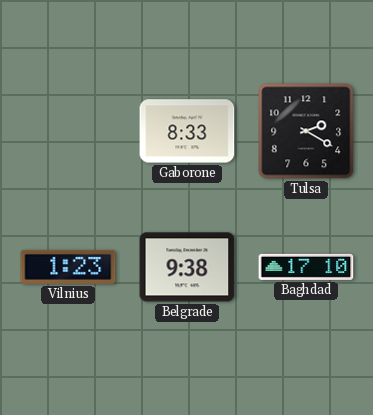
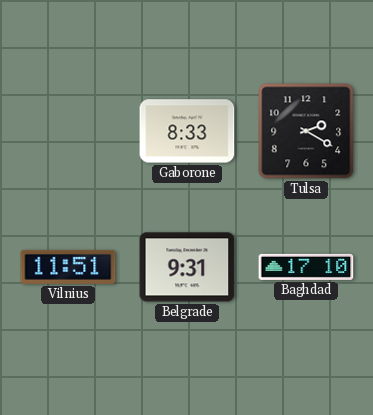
Vilnius: 1:23 -> 11:51
Belgrade: 9:38 -> 9:31
